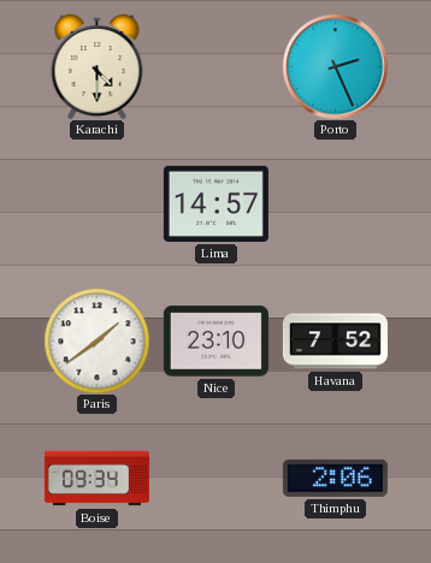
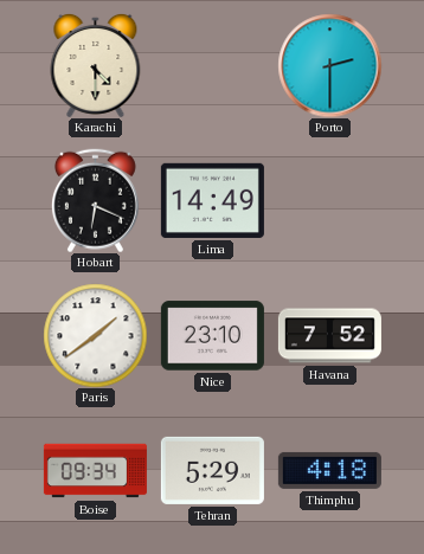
Porto: 2:26 -> 2:30
Hobart: none -> 6:19
Lima: 14:57 -> 14:49
Tehran: none -> 5:29
Thimphu: 2:06 -> 4:18
